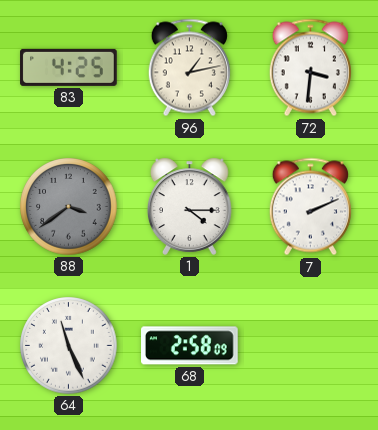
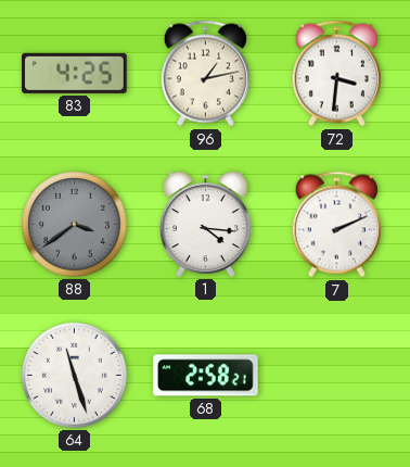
1: 4:15 -> 4:16
64: 11:26 -> 11:27
68: 2:58:09 -> 2:58:21
